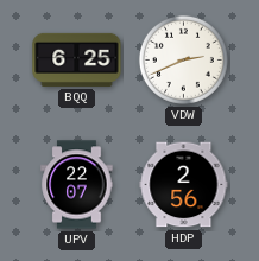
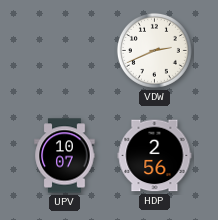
BQQ: 6:25 -> none
UPV: 22:07 -> 10:07
